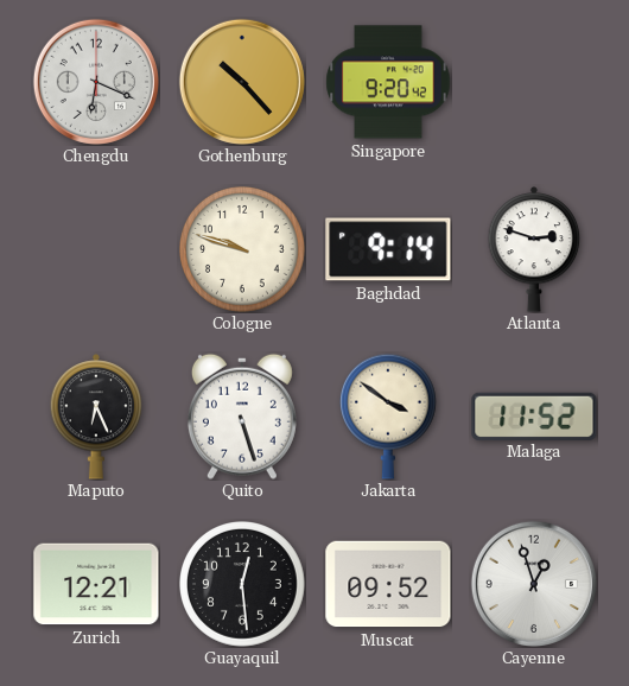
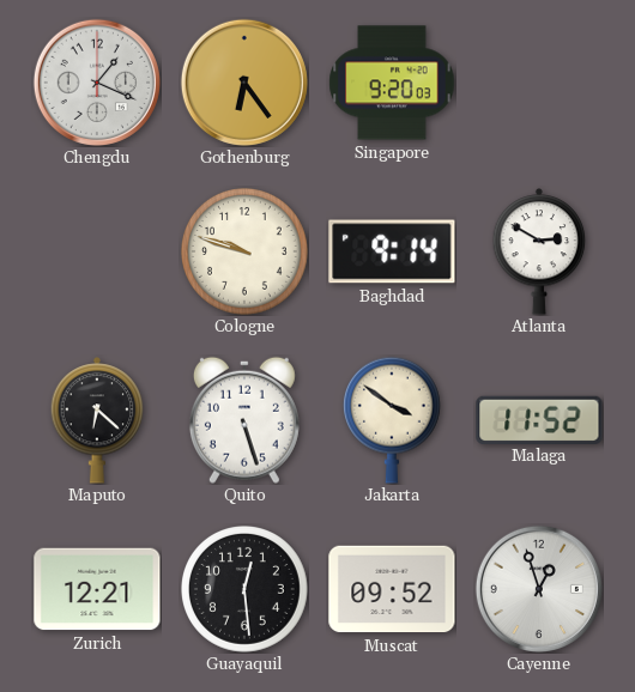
Chengdu: 6:19 -> 1:19
Gothenburg: 10:23 -> 6:24
Singapore: 9:20:42 -> 9:20:03
Atlanta: 2:48 -> 2:50
Maputo: 6:26 -> 6:22
